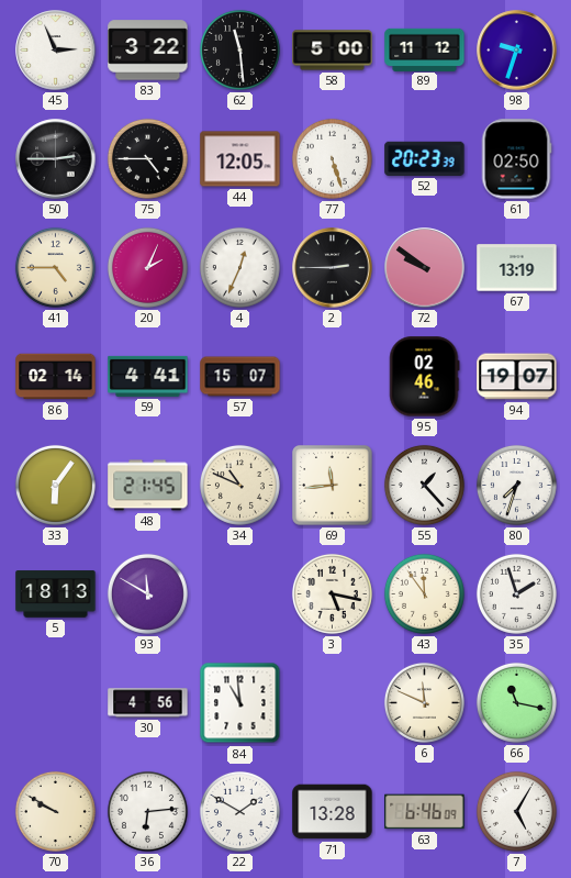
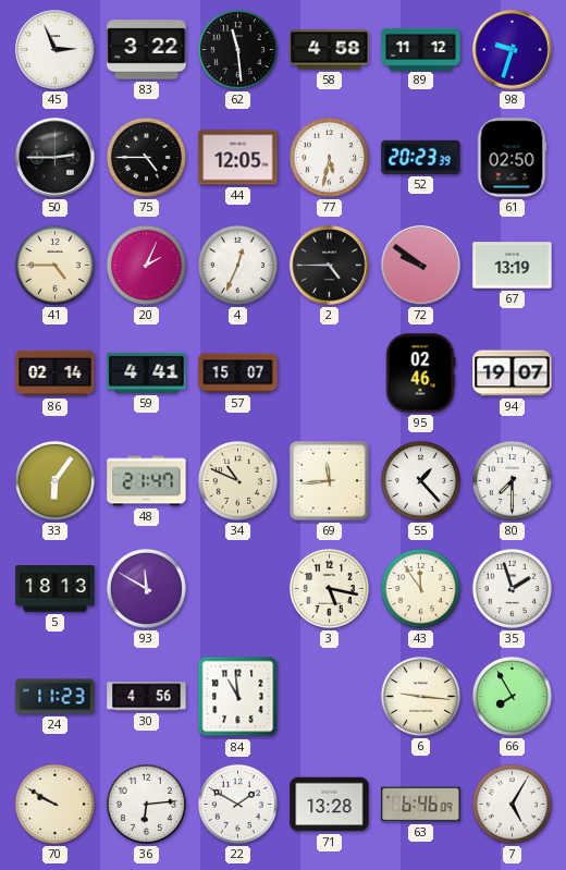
58: 5:00 -> 4:58
77: 5:27 -> 5:32
2: 2:45 -> 4:45
48: 21:45 -> 21:47
80: 7:33 -> 7:30
24: none -> 11:23
6: 11:49 -> 9:16
66: 11:17 -> 7:55
